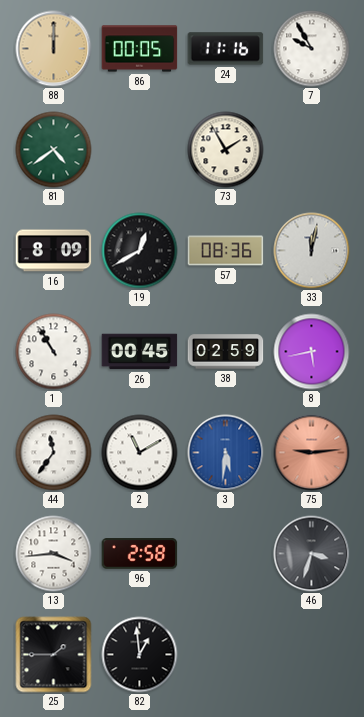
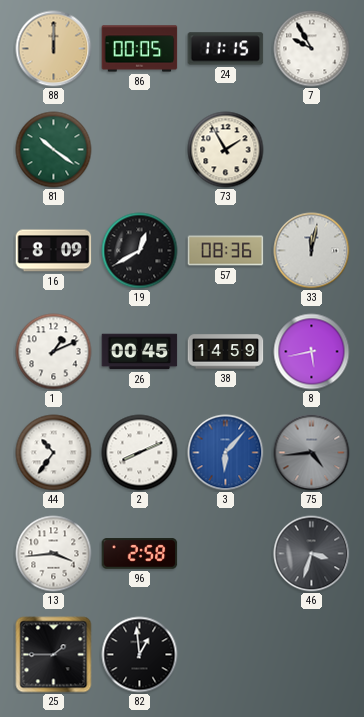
24: 11:16 -> 11:15
81: 4:39 -> 10:21
1: 10:55 -> 1:11
38: 02:59 -> 14:59
44: 11:36 -> 10:36
2: 11:10 -> 8:11
3: 5:31 -> 6:07
75: 9:14 -> 4:44
75 dial: salmon -> grey
